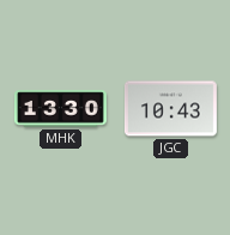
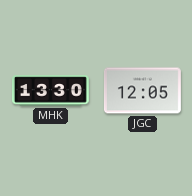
JGC: 10:43 -> 12:05
